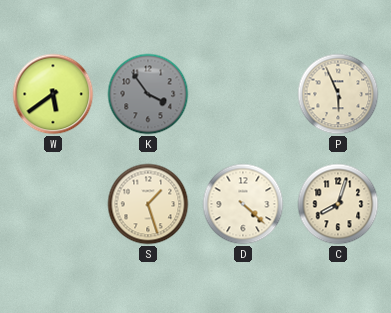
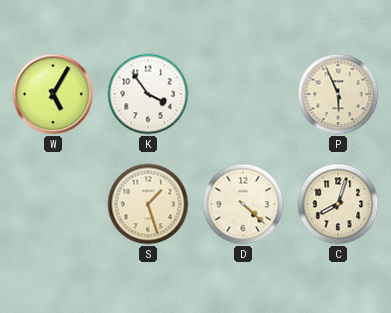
W: 5:39 -> 5:05
K dial: grey -> white
